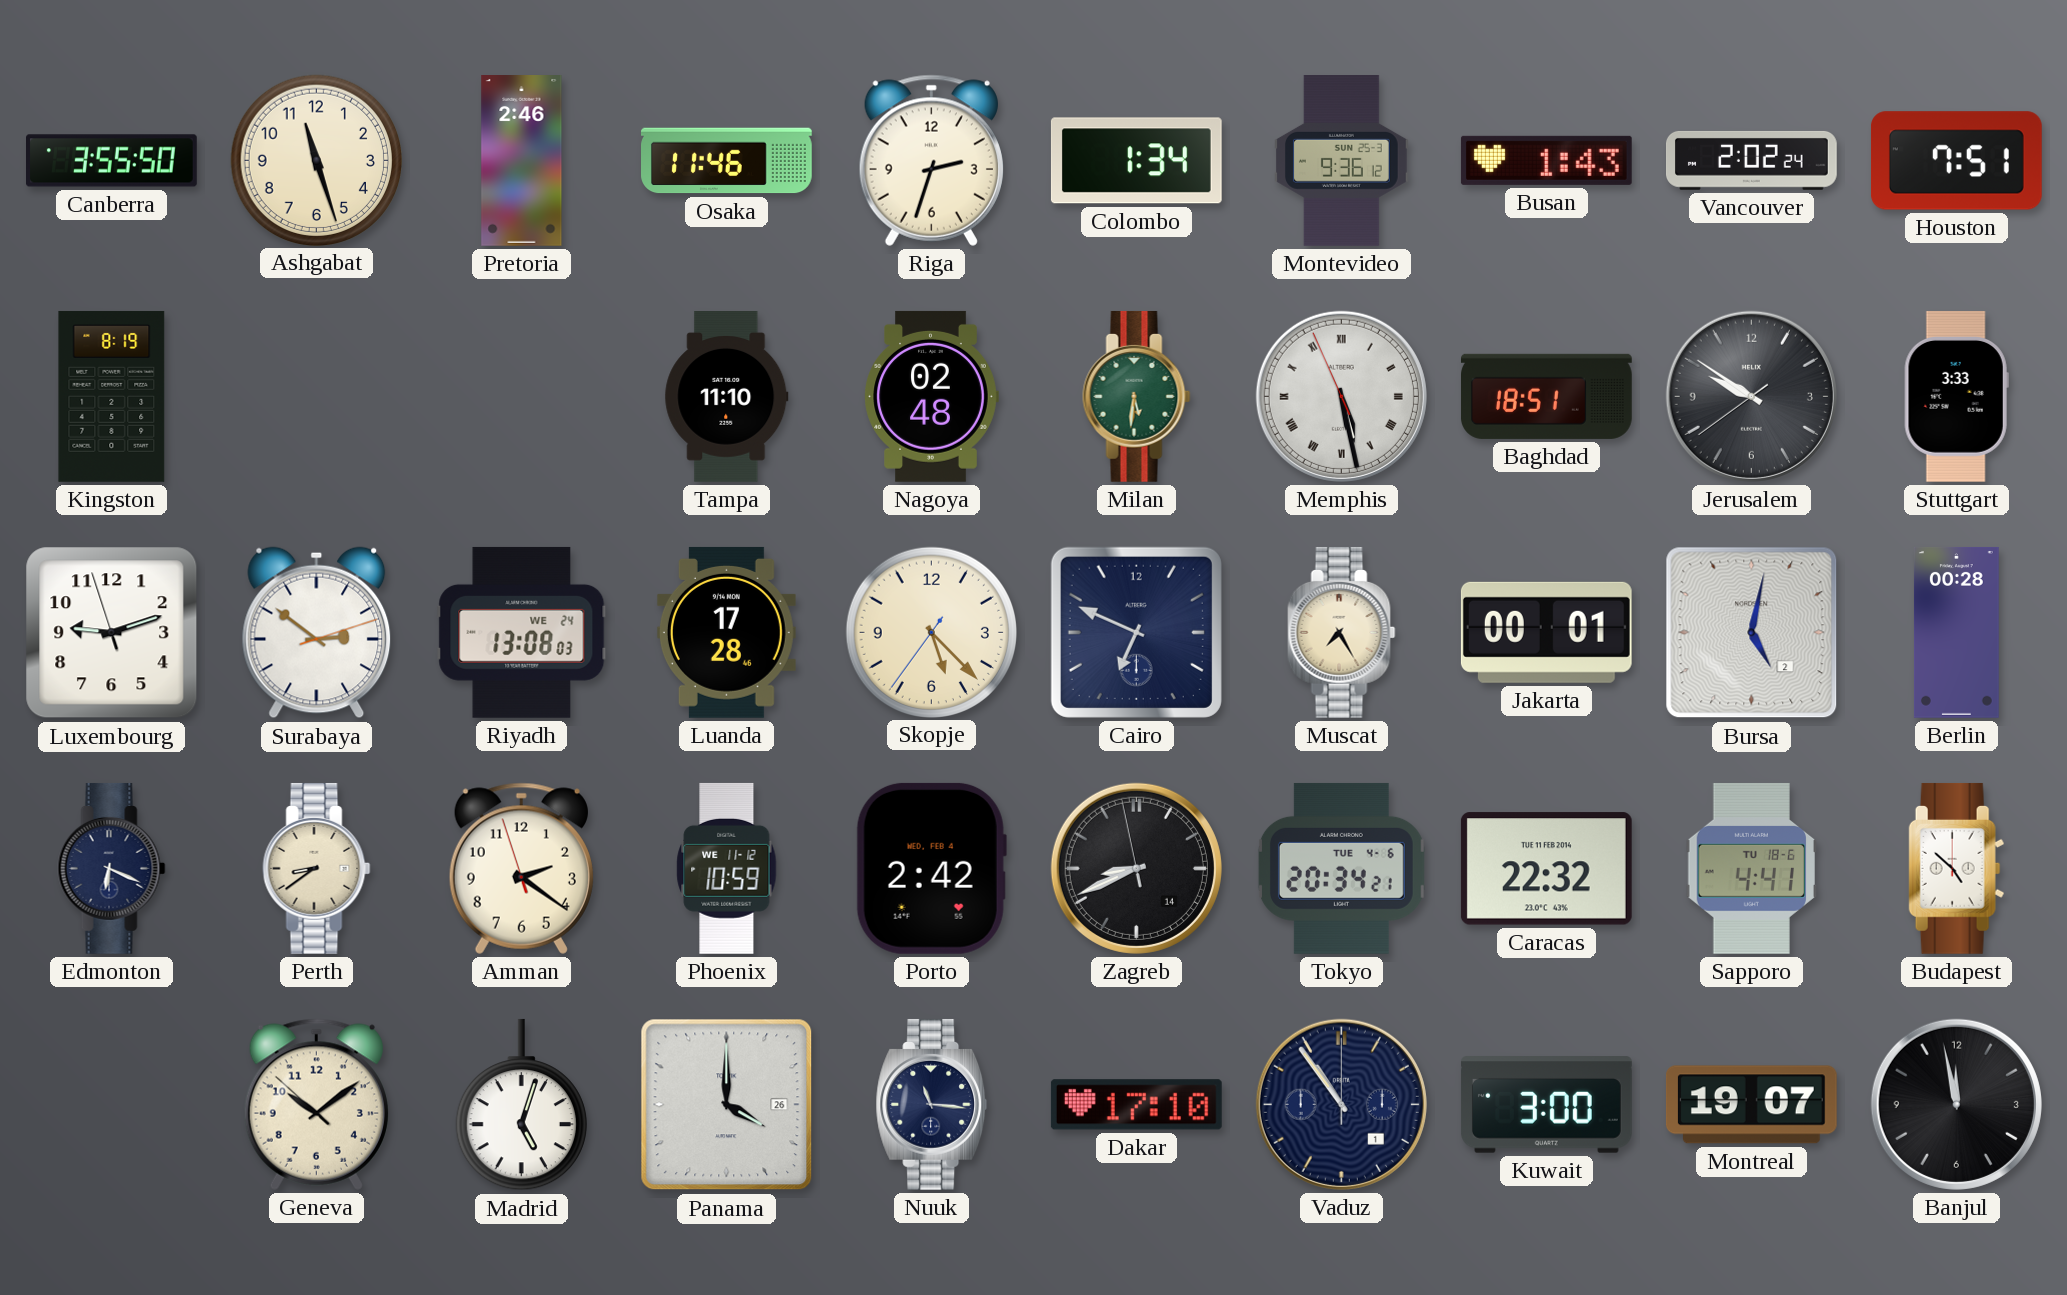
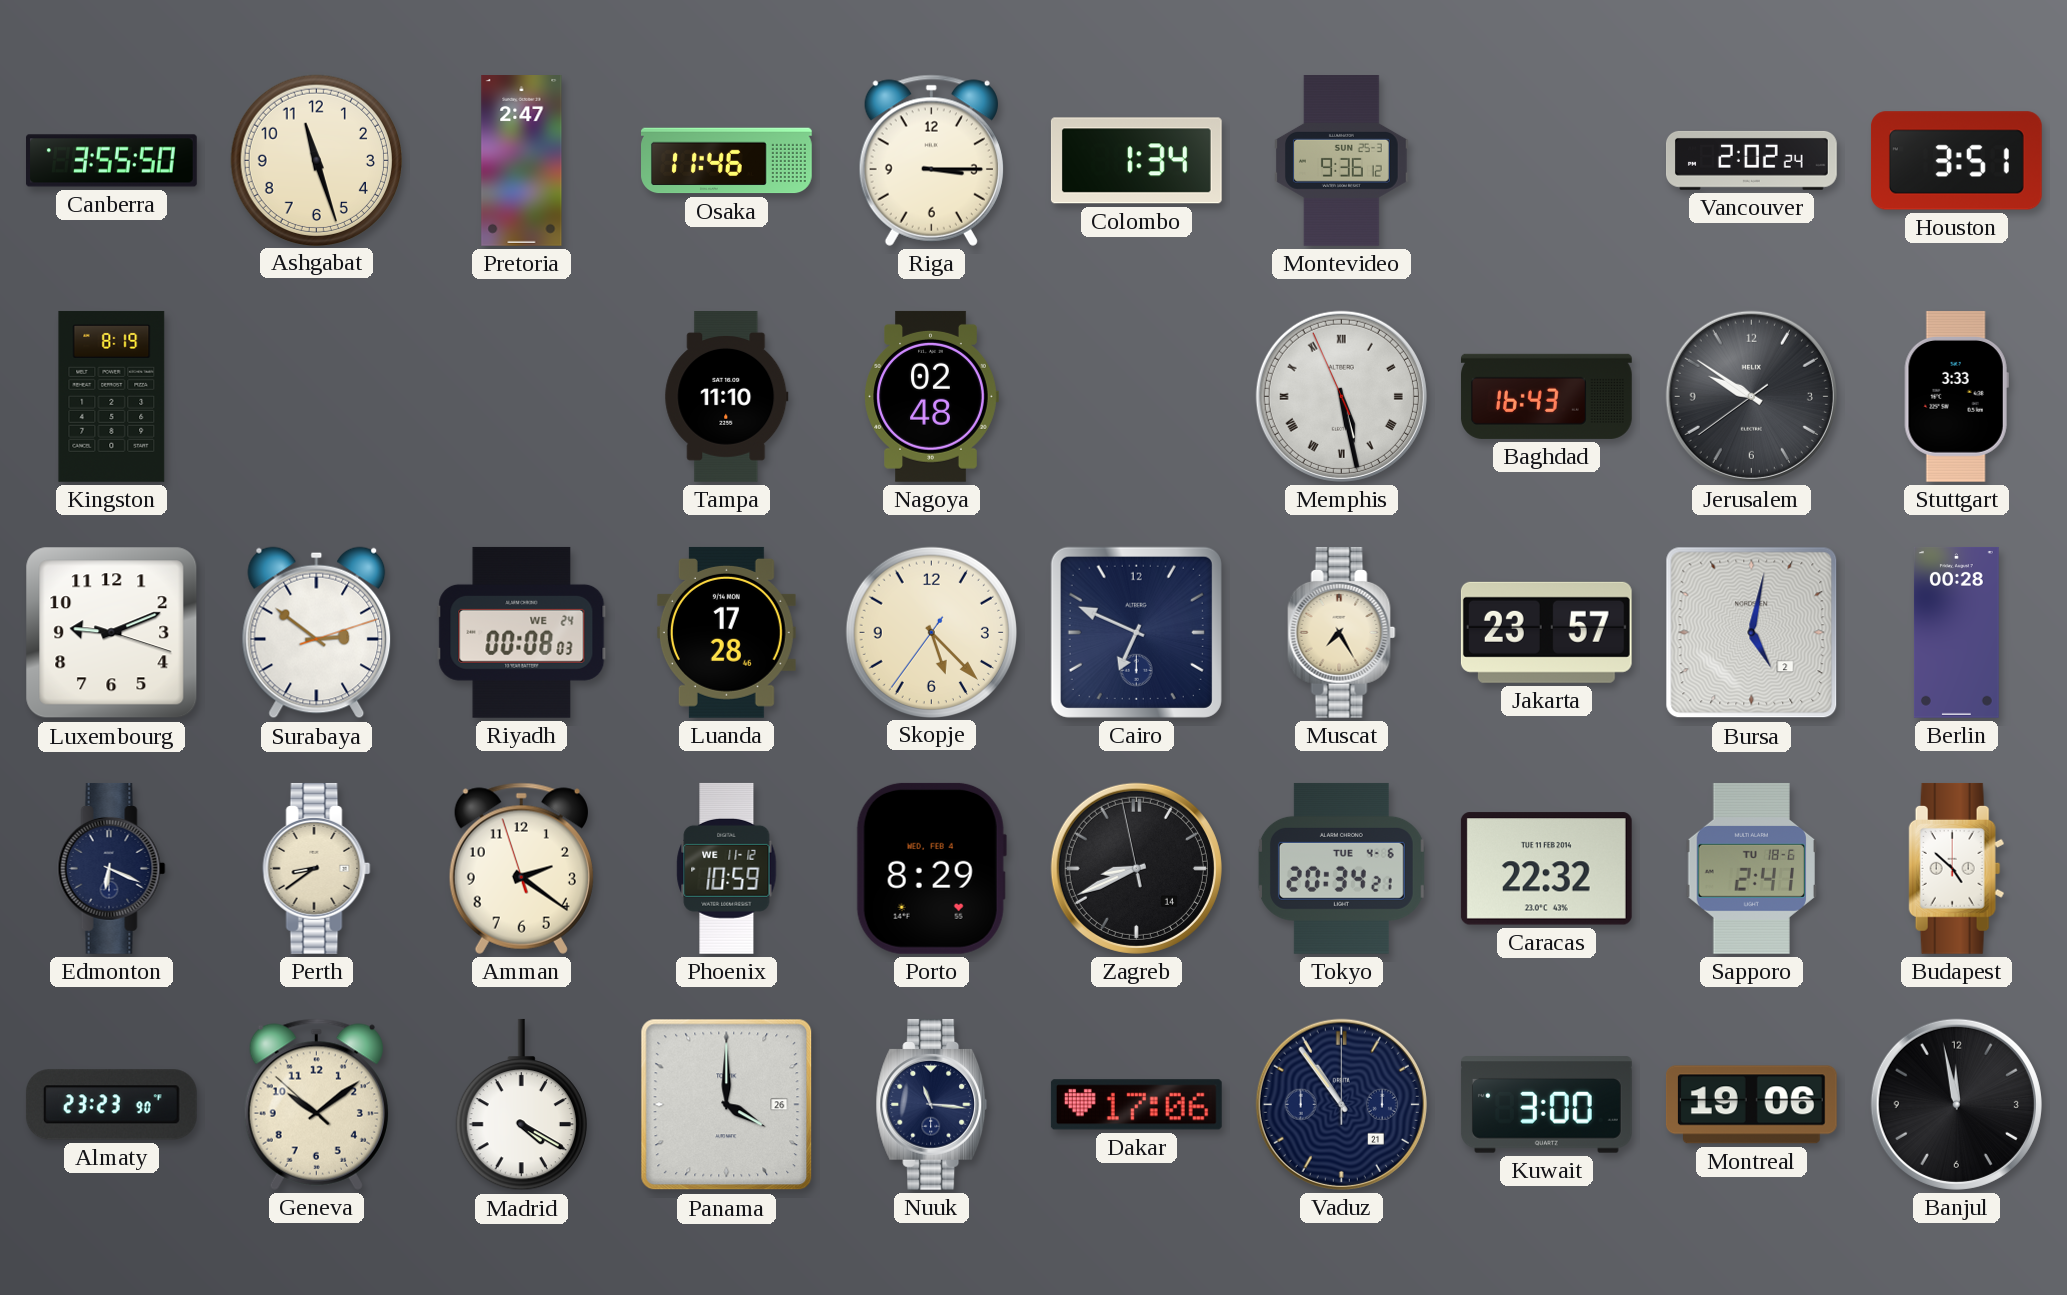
Pretoria: 2:46 -> 2:47
Riga: 2:33 -> 3:15
Busan: 1:43 -> none
Houston: 7:51 -> 3:51
Milan: 5:31 -> none
Baghdad: 18:51 -> 16:43
Luxembourg: 9:11:57 -> 9:11:18
Riyadh: 13:08 -> 00:08
Jakarta: 00:01 -> 23:57
Porto: 2:42 -> 8:29
Sapporo: 4:41 -> 2:41
Almaty: none -> 23:23
Madrid: 5:03 -> 4:20
Dakar: 17:10 -> 17:06
Vaduz date: 1 -> 21
Montreal: 19:07 -> 19:06
